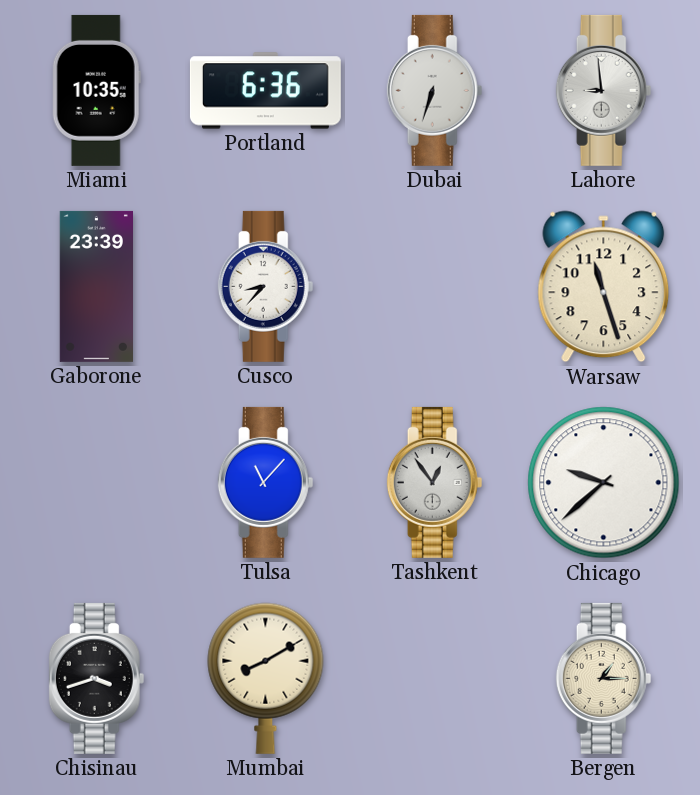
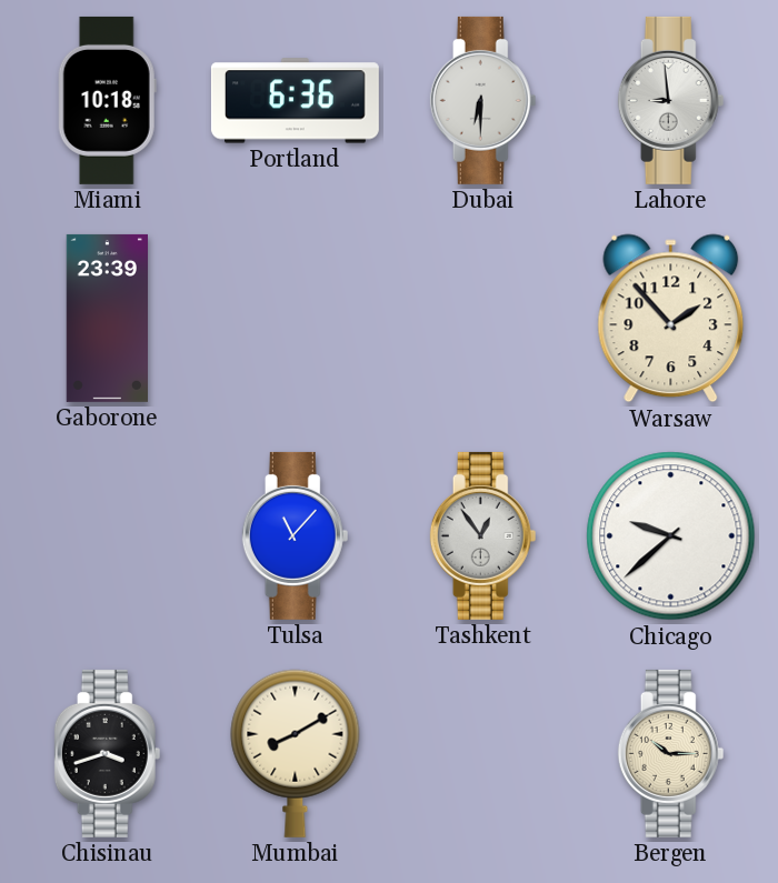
Miami: 10:35 -> 10:18
Dubai: 6:33 -> 6:30
Cusco: 8:37 -> none
Warsaw: 11:27 -> 1:53
Bergen: 1:15 -> 10:15
